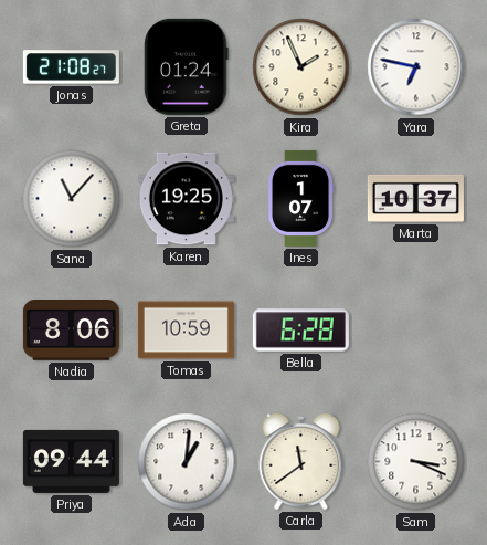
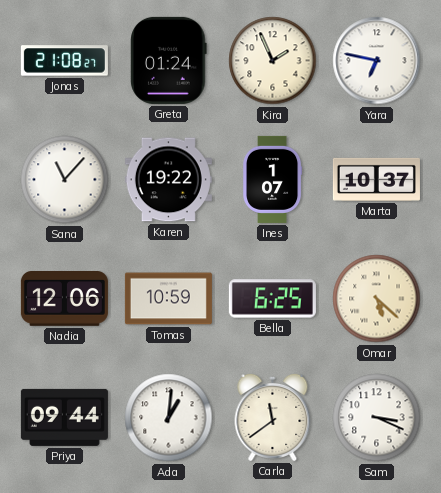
Karen: 19:25 -> 19:22
Nadia: 8:06 -> 12:06
Bella: 6:28 -> 6:25
Omar: none -> 5:22
